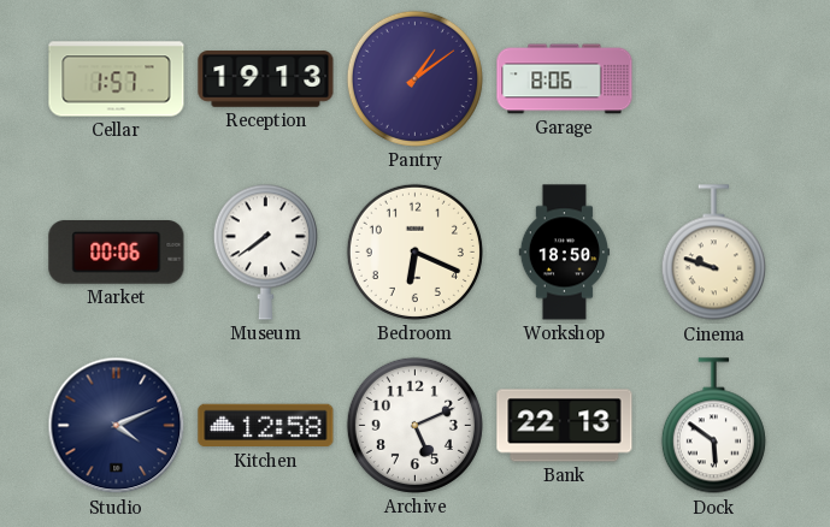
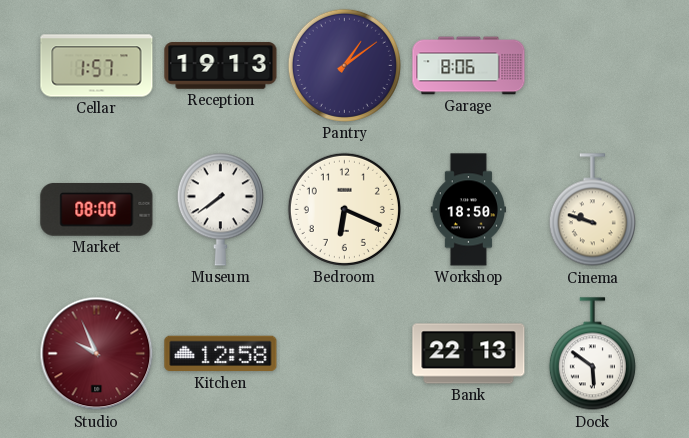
Market: 00:06 -> 08:00
Studio: 4:11 -> 9:56
Studio dial: navy -> burgundy
Archive: 5:11 -> none
